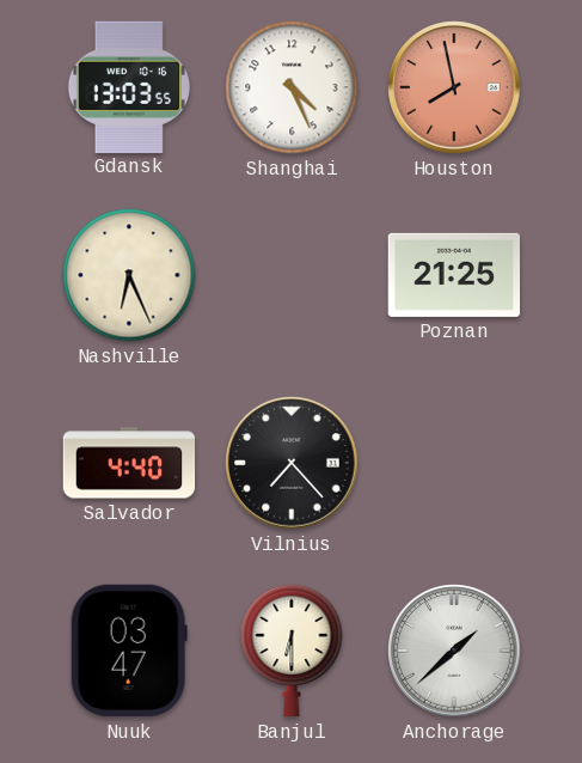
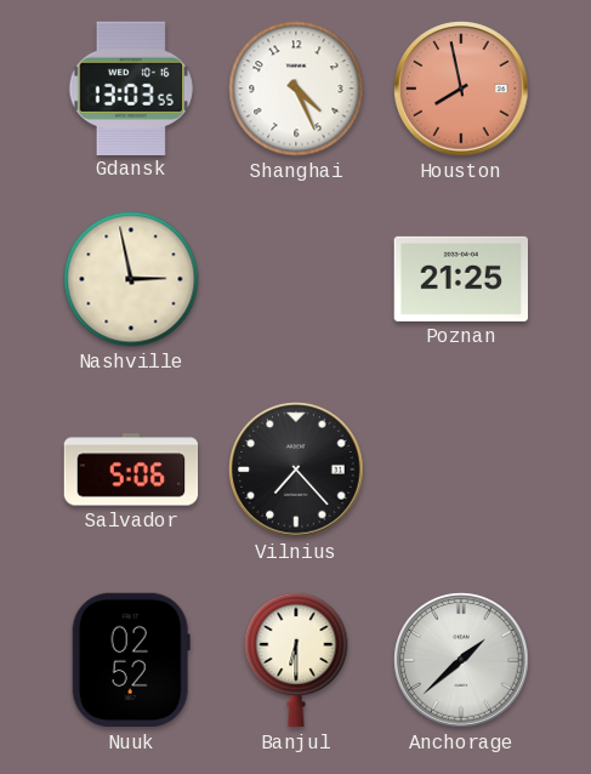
Nashville: 6:26 -> 2:58
Salvador: 4:40 -> 5:06
Nuuk: 03:47 -> 02:52
